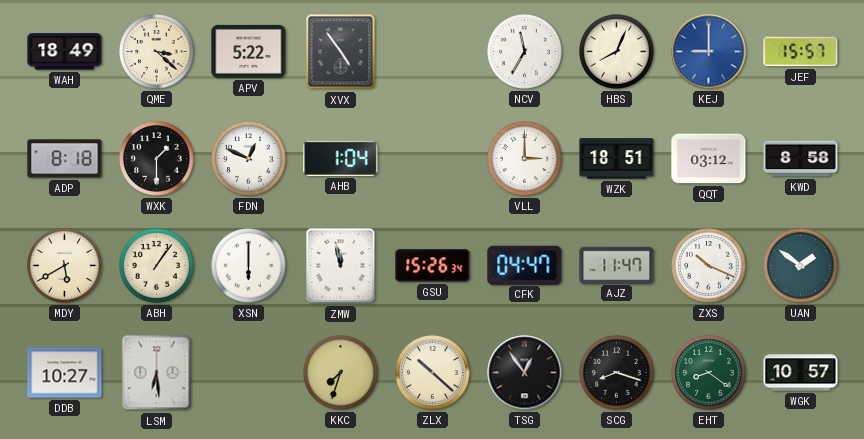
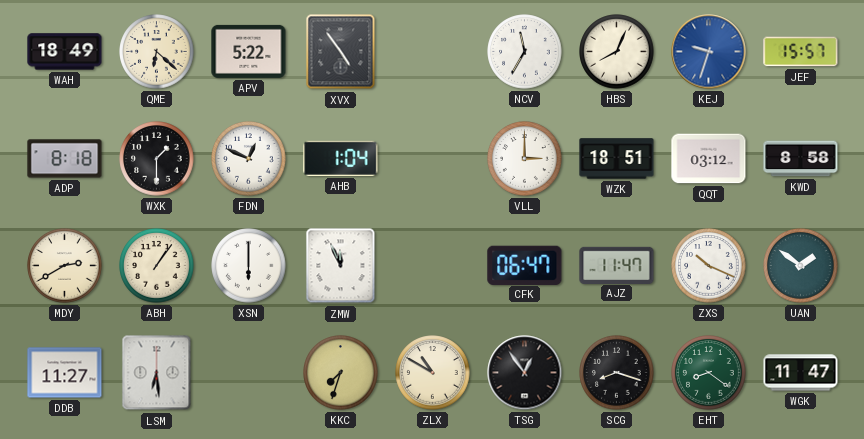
QME: 3:22 -> 6:22
KEJ: 9:00 -> 9:33
MDY: 5:40 -> 2:40
ZMW: 11:58 -> 11:56
GSU: 15:26 -> none
CFK: 04:47 -> 06:47
DDB: 10:27 -> 11:27
ZLX: 10:22 -> 10:50
WGK: 10:57 -> 11:47
